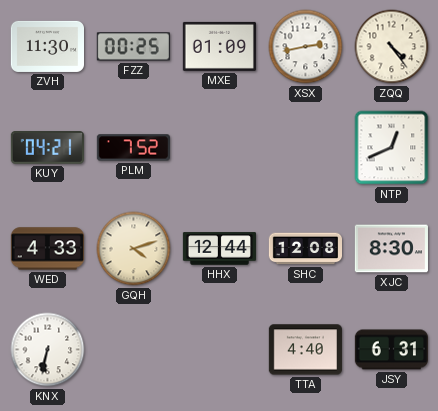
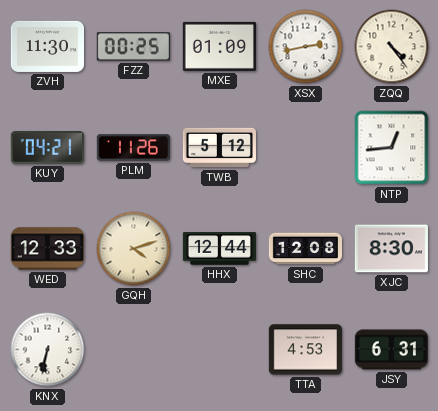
PLM: 7:52 -> 11:26
TWB: none -> 5:12
NTP: 12:41 -> 12:44
WED: 4:33 -> 12:33
TTA: 4:40 -> 4:53
